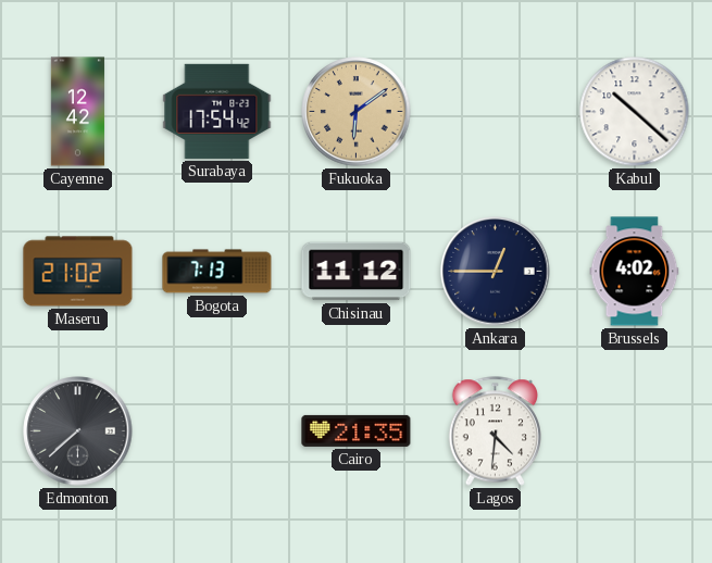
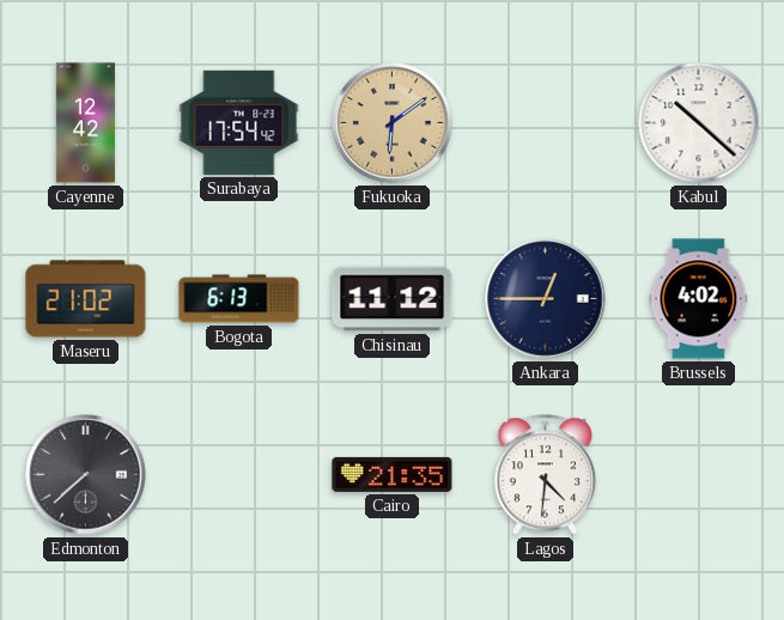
Bogota: 7:13 -> 6:13
